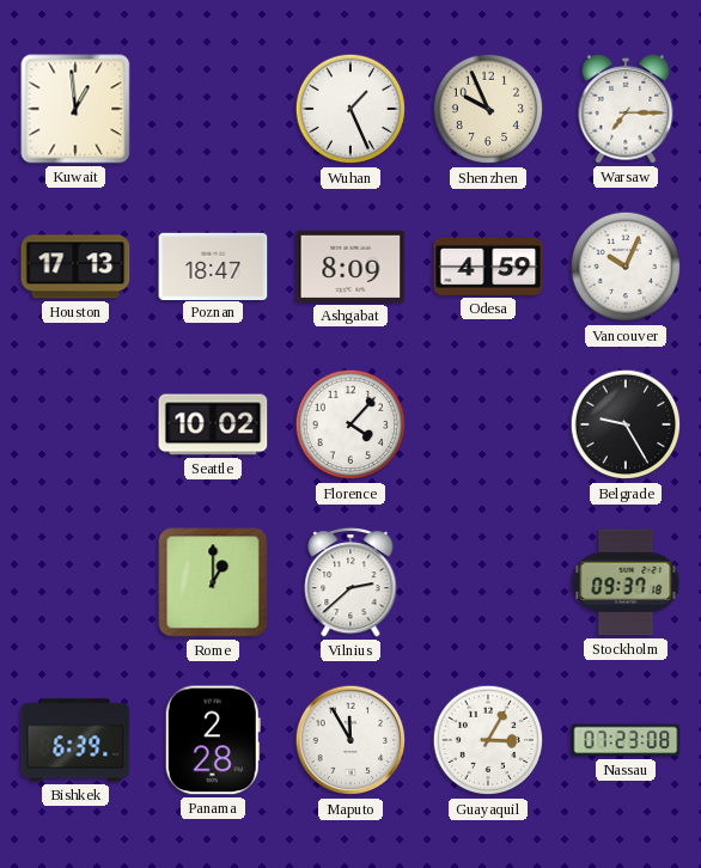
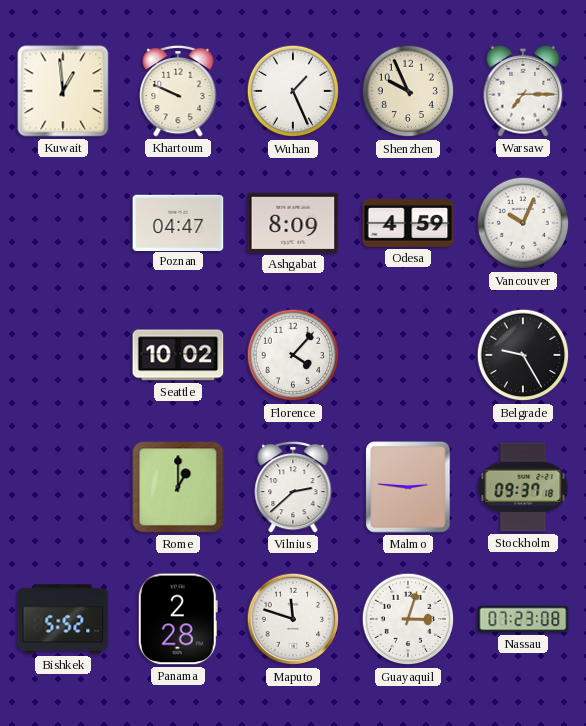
Khartoum: none -> 9:49
Houston: 17:13 -> none
Poznan: 18:47 -> 04:47
Malmo: none -> 2:46
Bishkek: 6:39 -> 5:52
Maputo: 11:55 -> 11:48
Guayaquil: 3:05 -> 3:03
